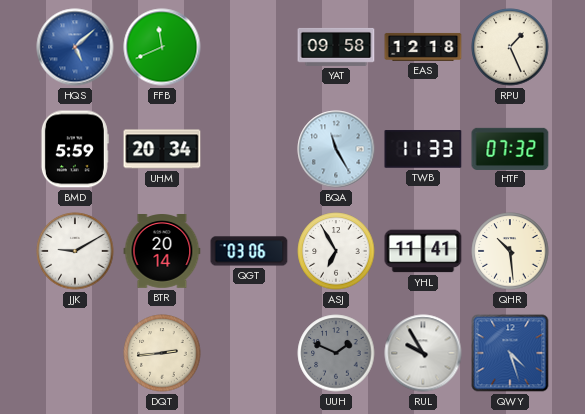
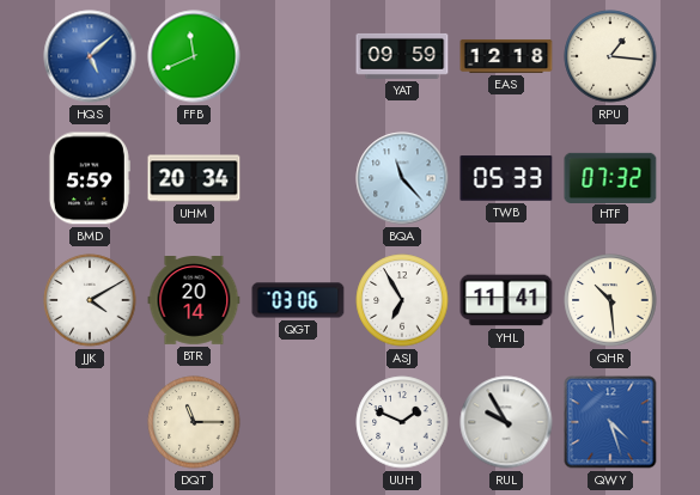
YAT: 09:58 -> 09:59
RPU: 1:26 -> 1:16
BQA: 11:25 -> 11:23
TWB: 11:33 -> 05:33
JJK: 9:10 -> 4:10
DQT: 2:44 -> 11:15
UUH dial: grey -> white
